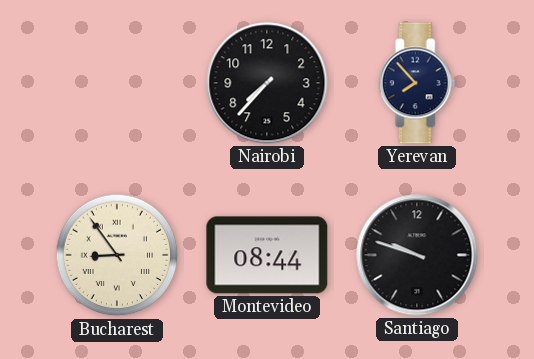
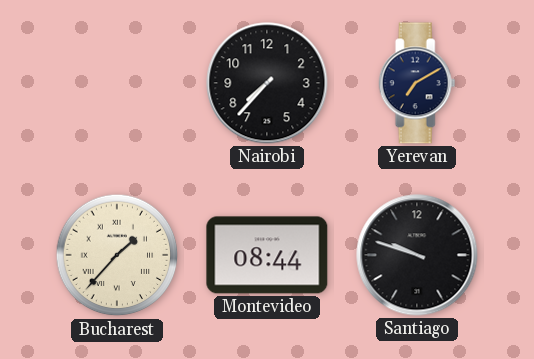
Yerevan: 7:53 -> 7:10
Bucharest: 8:54 -> 1:37
